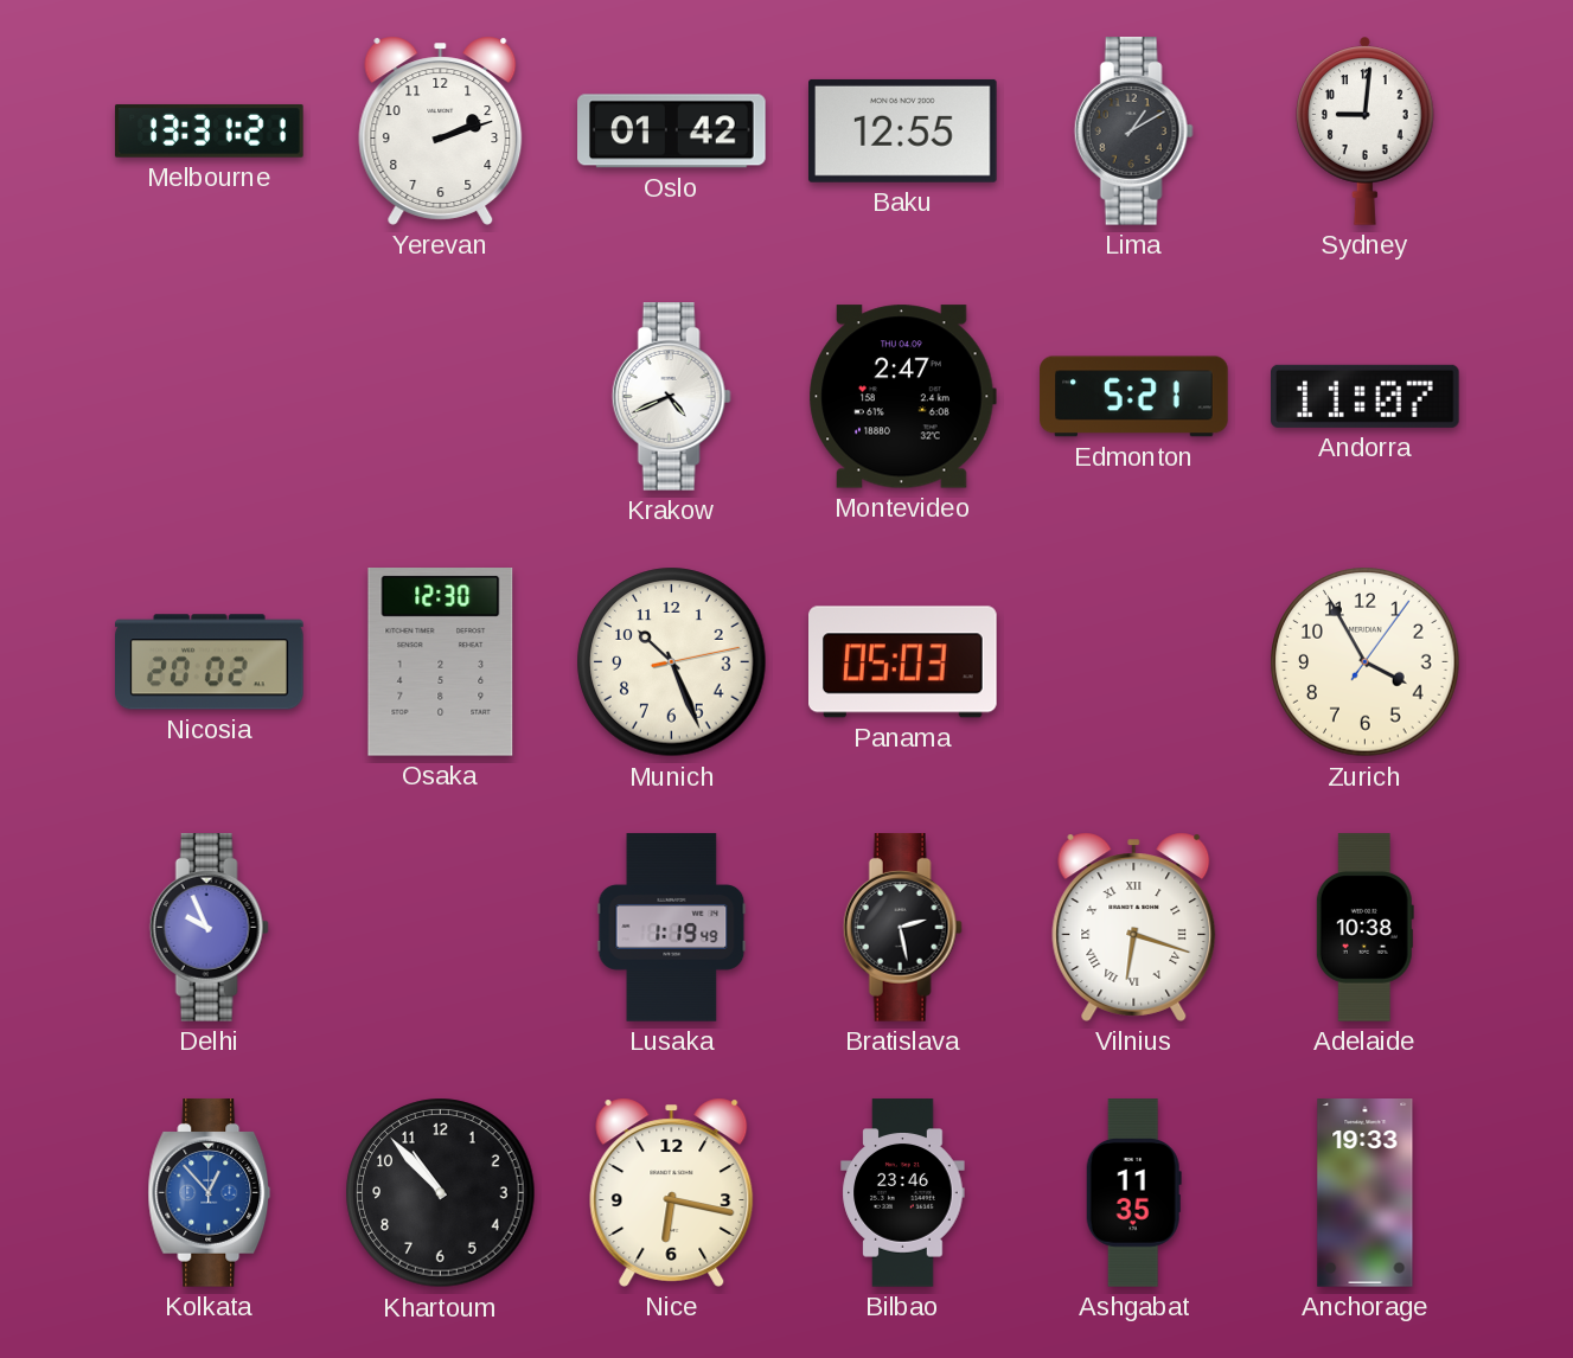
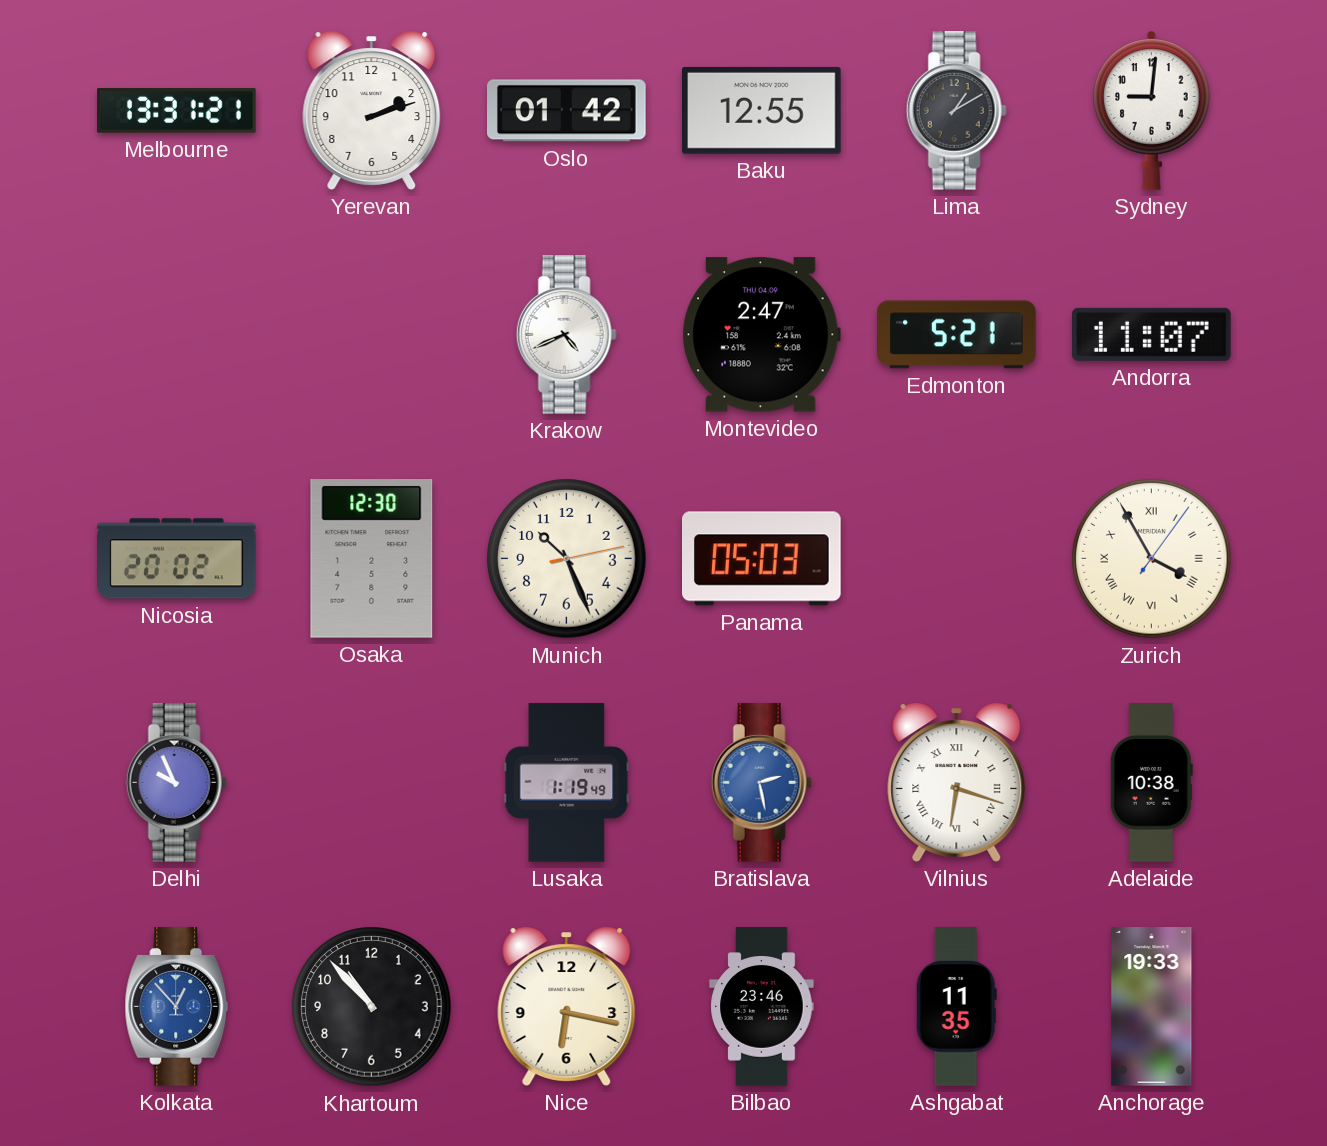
Zurich numerals: Arabic -> Roman
Bratislava dial: black -> blue
